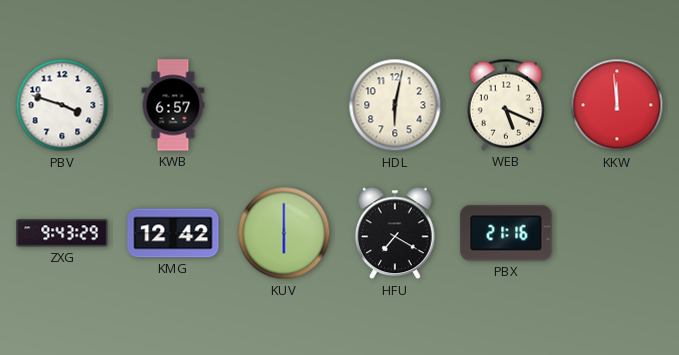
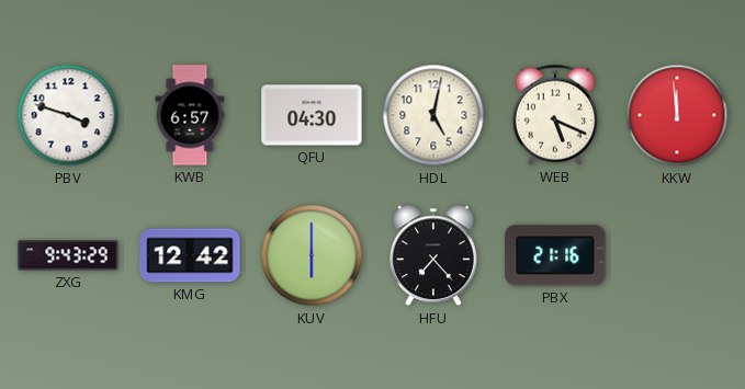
QFU: none -> 04:30
HDL: 6:02 -> 5:02
HFU: 7:20 -> 7:23
